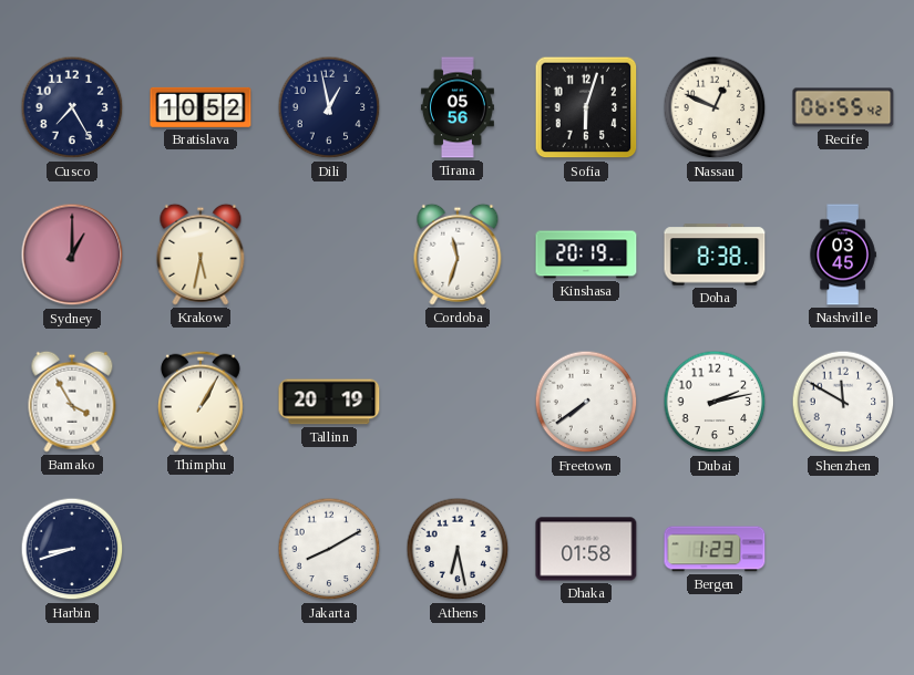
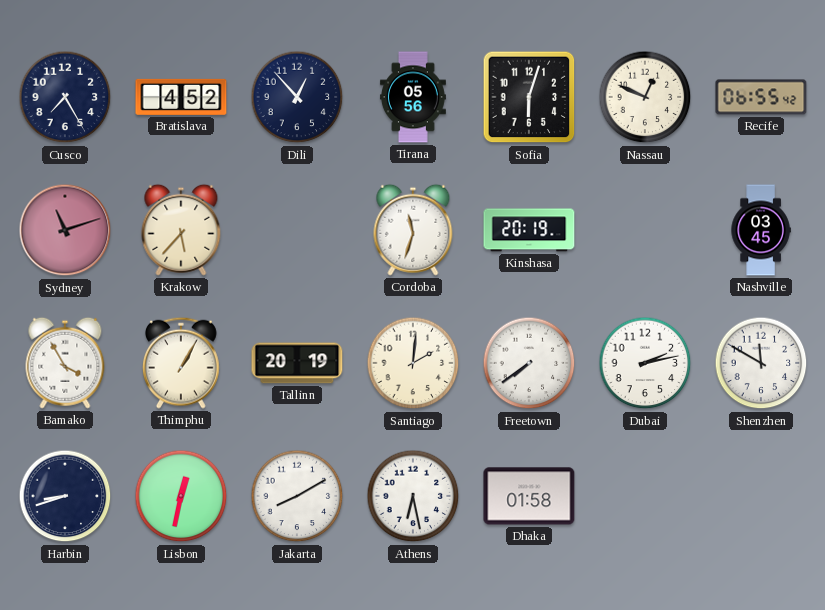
Bratislava: 10:52 -> 4:52
Dili: 12:58 -> 12:53
Sydney: 1:00 -> 11:12
Krakow: 5:32 -> 5:37
Doha: 8:38 -> none
Santiago: none -> 2:01
Lisbon: none -> 12:32
Bergen: 1:23 -> none
